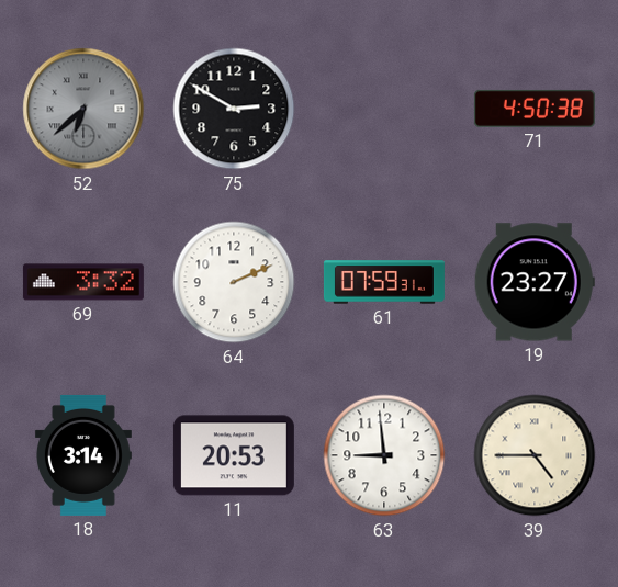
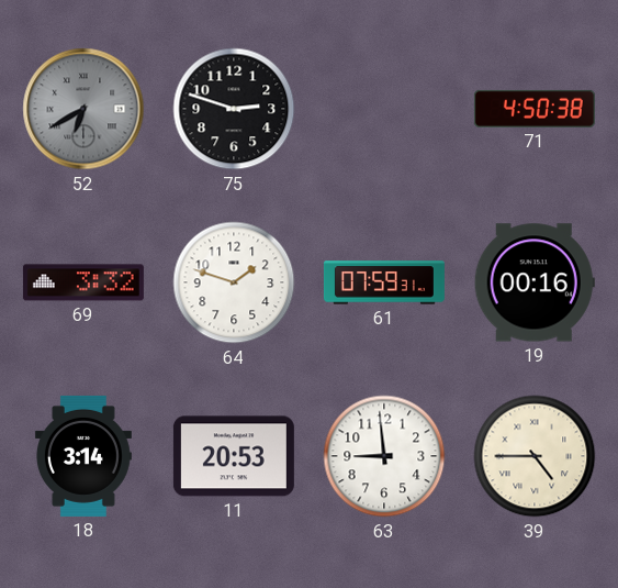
52: 6:38 -> 6:40
75: 2:50 -> 2:48
64: 2:11 -> 1:48
19: 23:27 -> 00:16
